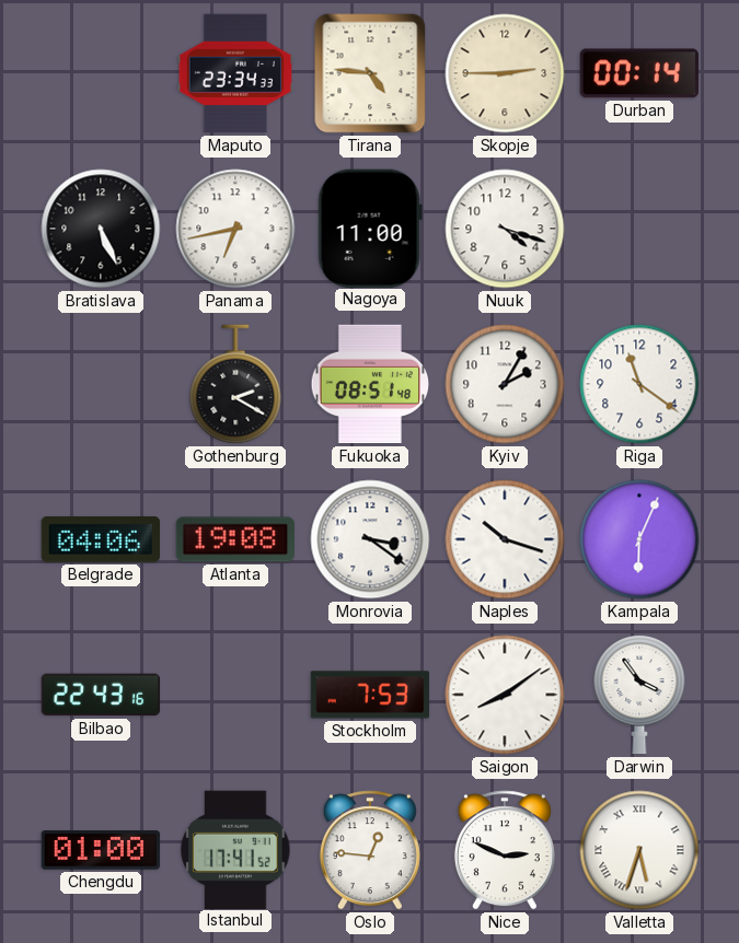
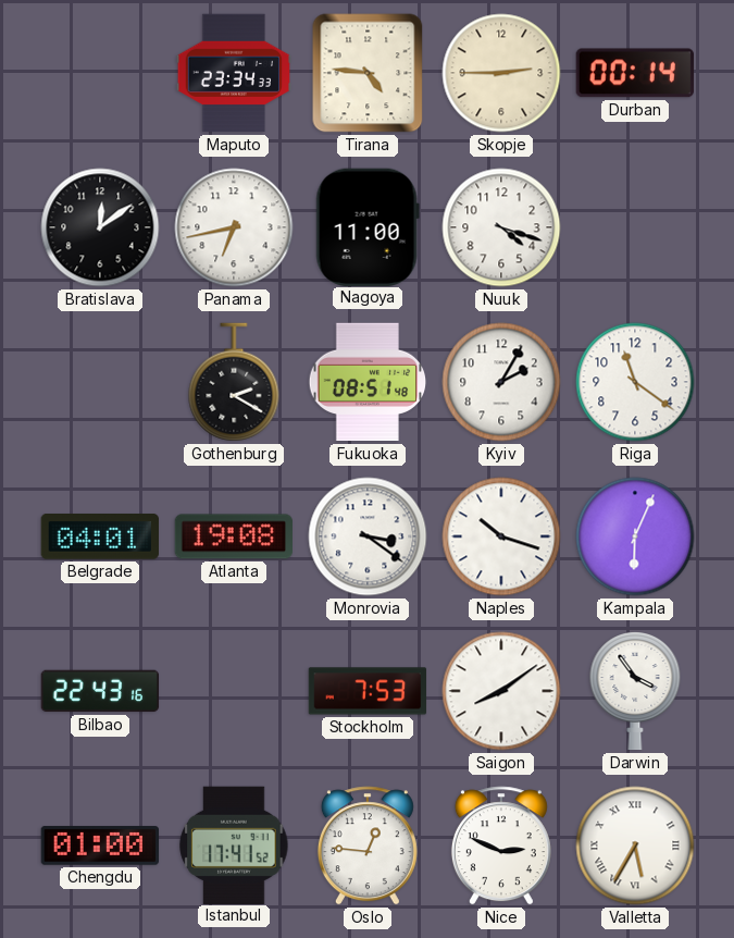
Bratislava: 5:26 -> 12:09
Belgrade: 04:06 -> 04:01
Valletta: 5:33 -> 5:35
